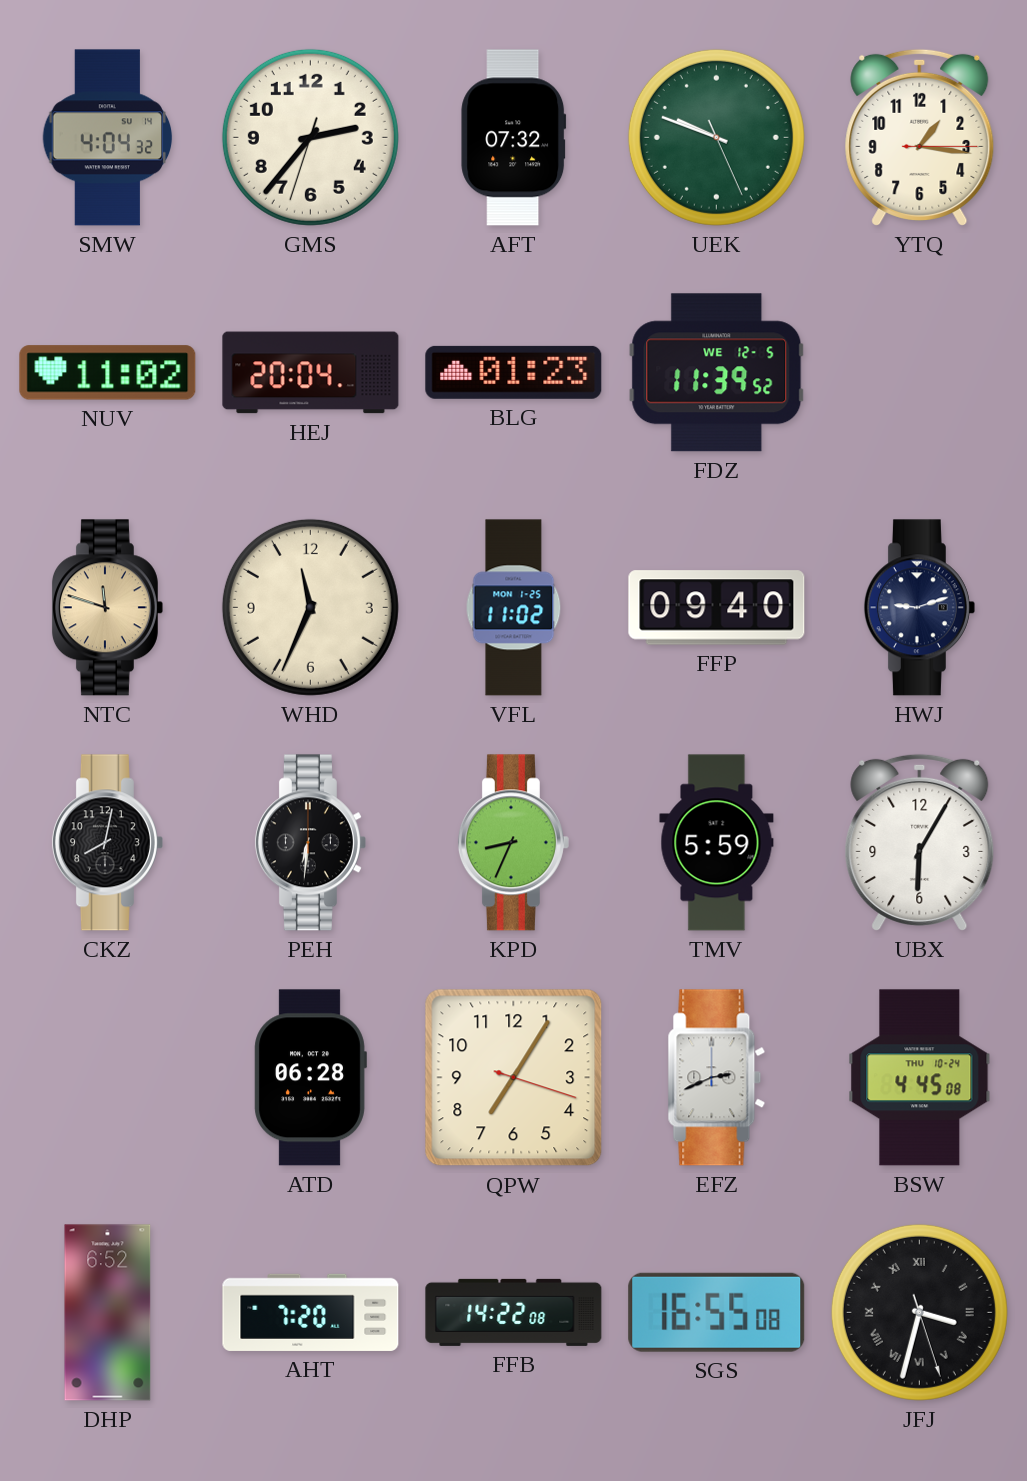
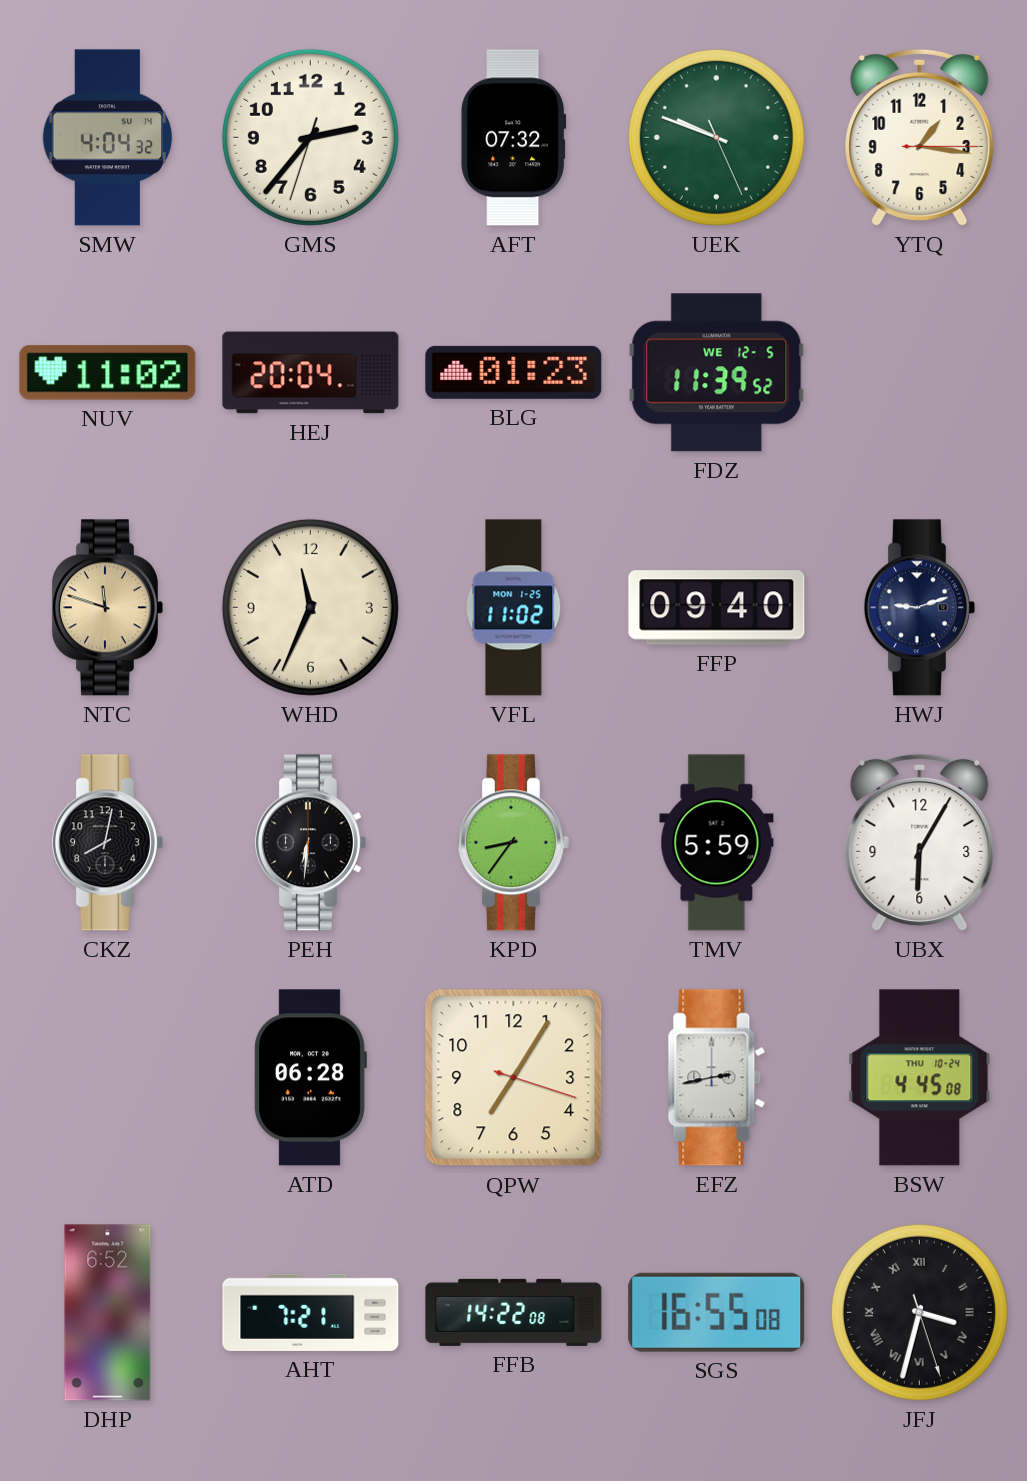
KPD: 8:34 -> 8:36
EFZ: 2:41 -> 2:43
AHT: 7:20 -> 7:21
